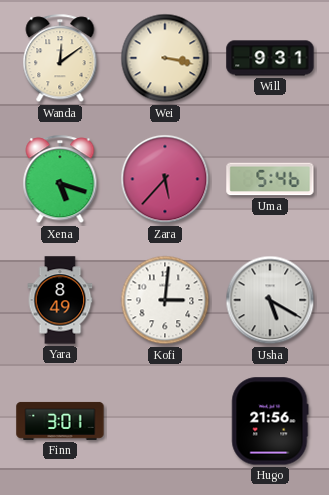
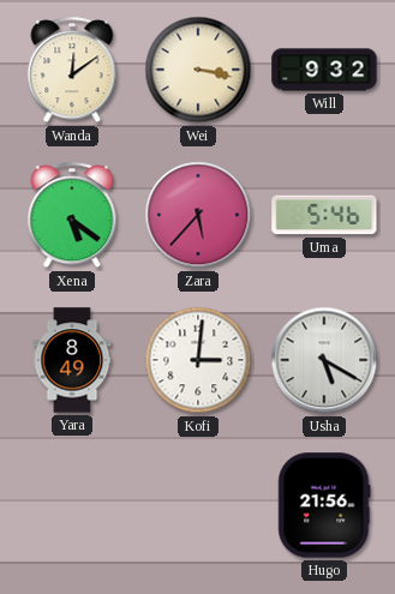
Will: 9:31 -> 9:32
Xena: 5:18 -> 5:21
Finn: 3:01 -> none
